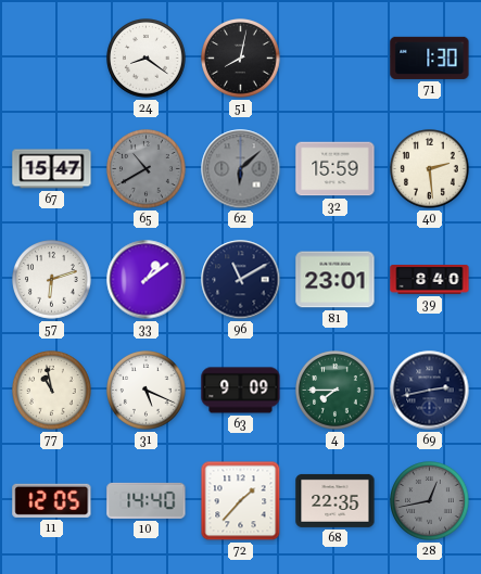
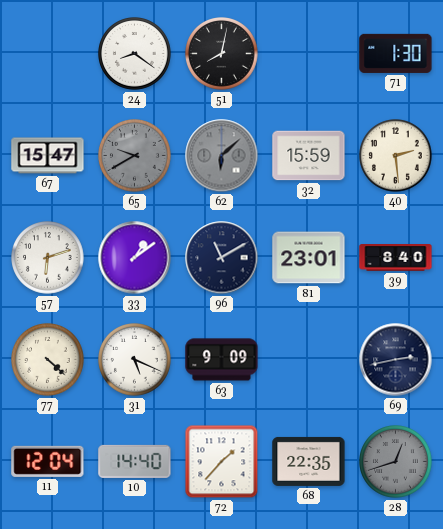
65: 10:40 -> 9:40
77: 10:58 -> 4:22
4: 7:45 -> none
11: 12:05 -> 12:04
28: 12:43 -> 12:42
